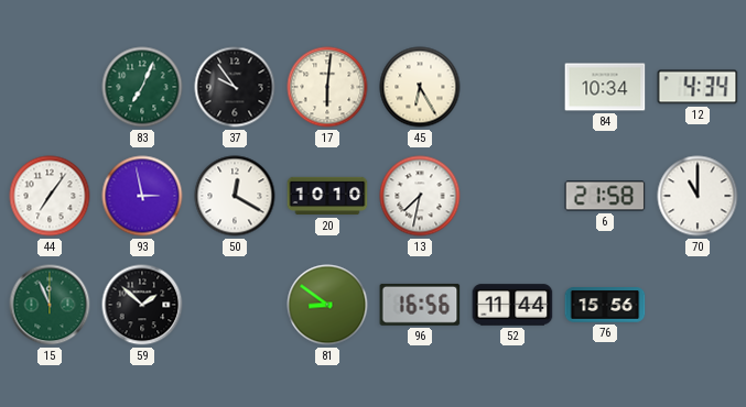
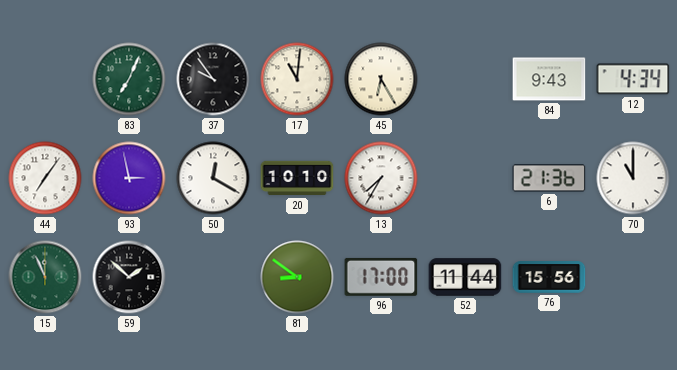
17: 6:01 -> 11:01
84: 10:34 -> 9:43
13: 7:32 -> 7:35
6: 21:58 -> 21:36
96: 16:56 -> 17:00
